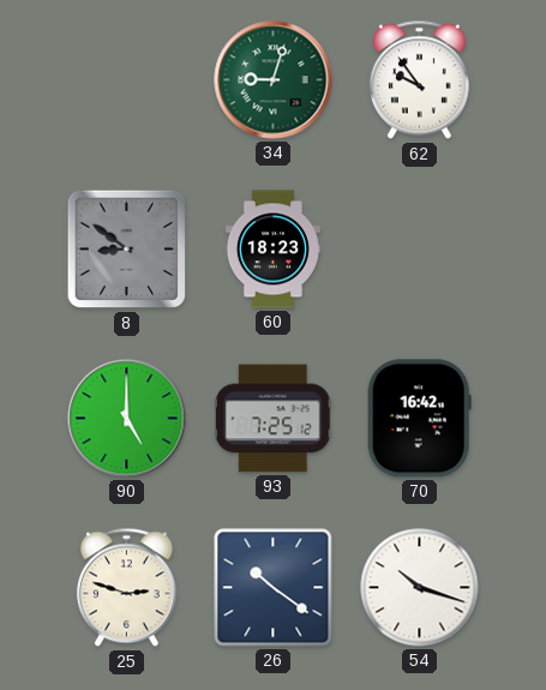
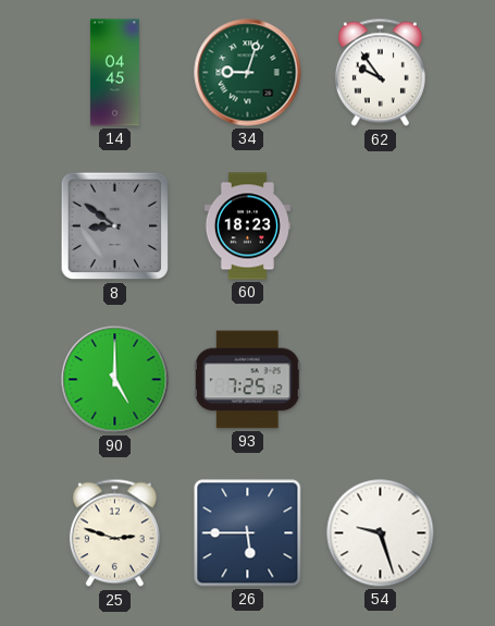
14: none -> 04:45
70: 16:42 -> none
26: 10:21 -> 5:45
54: 10:18 -> 9:27
